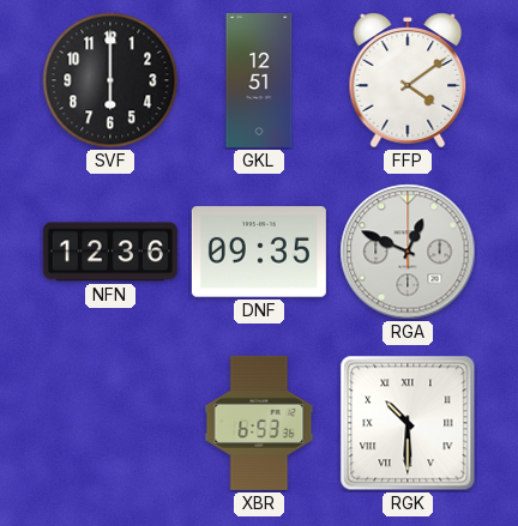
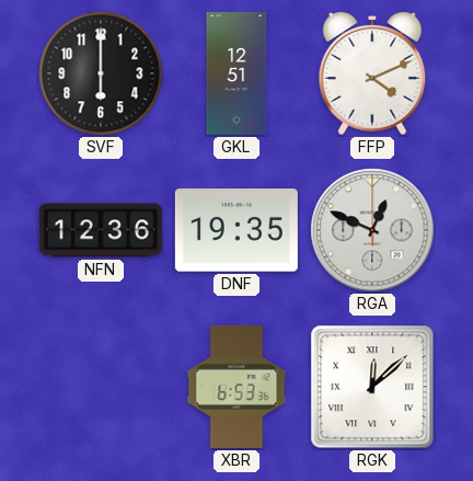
FFP: 4:09 -> 4:11
DNF: 09:35 -> 19:35
RGK: 10:30 -> 12:08
